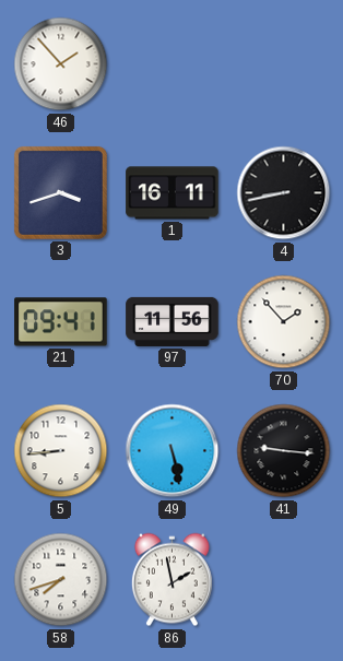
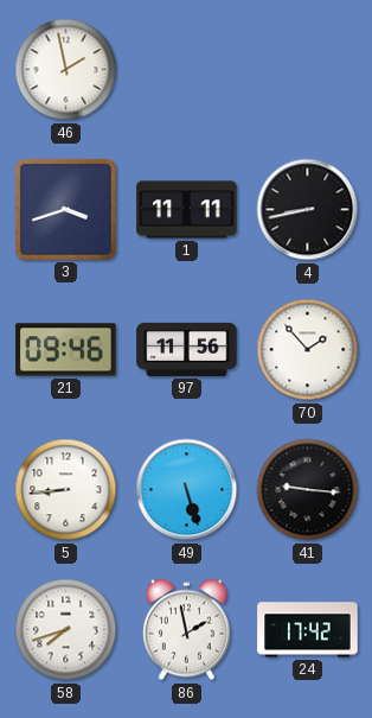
46: 1:53 -> 1:58
1: 16:11 -> 11:11
21: 09:41 -> 09:46
49: 5:28 -> 5:27
24: none -> 17:42
